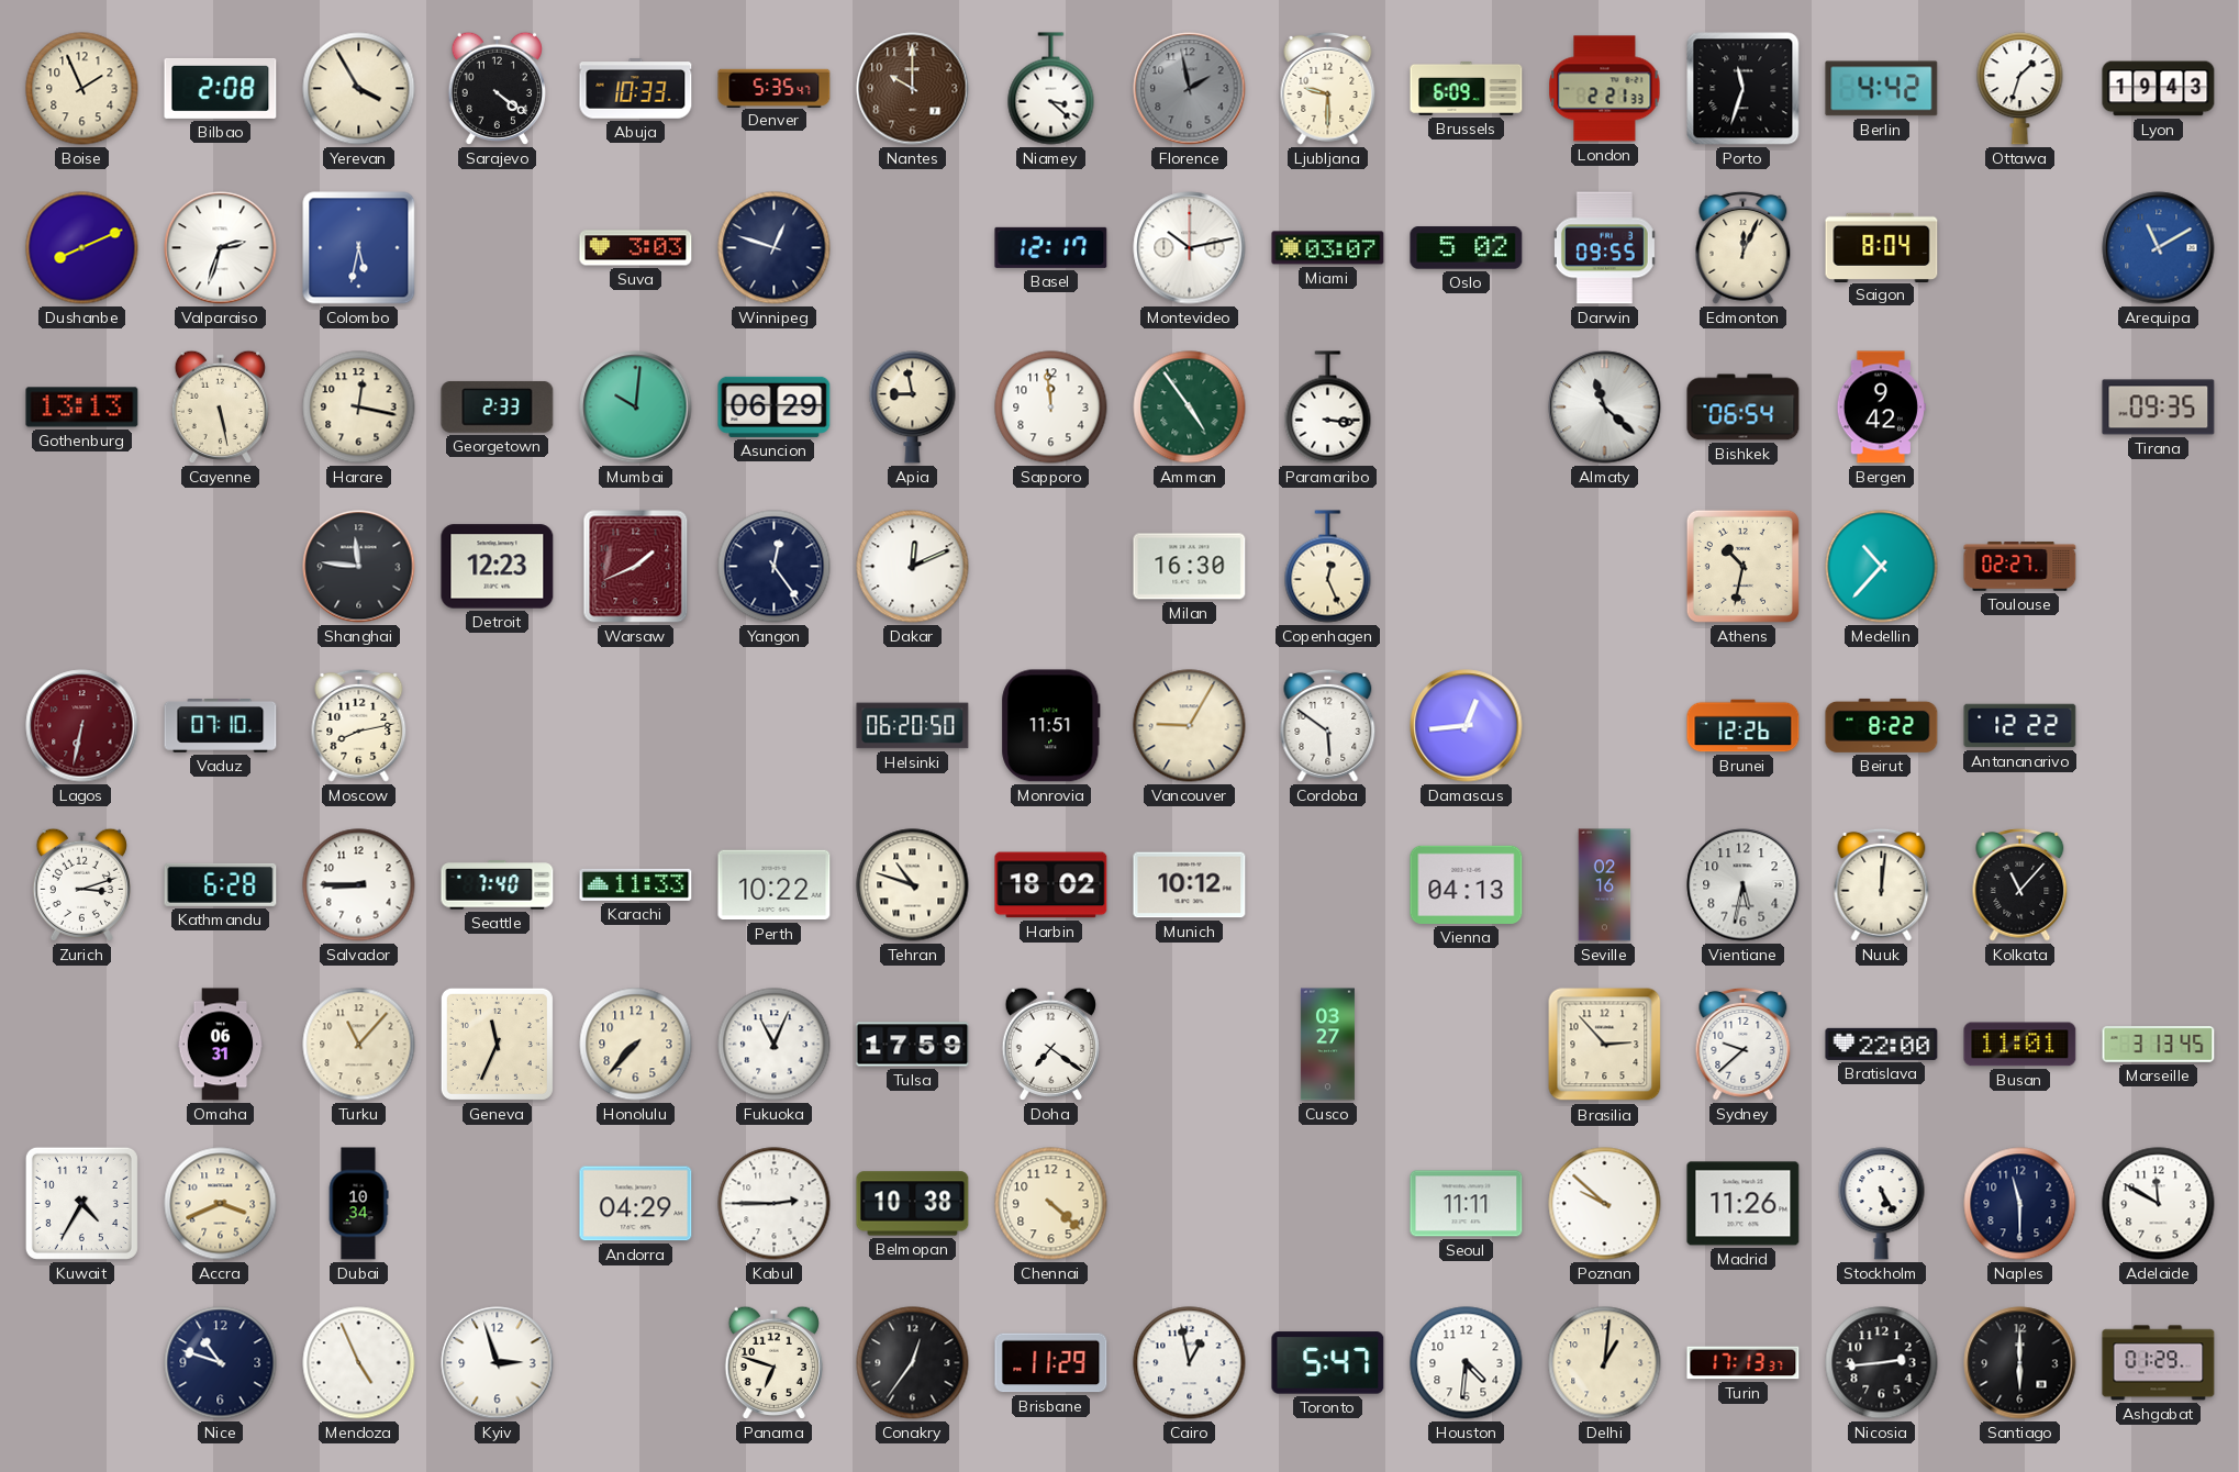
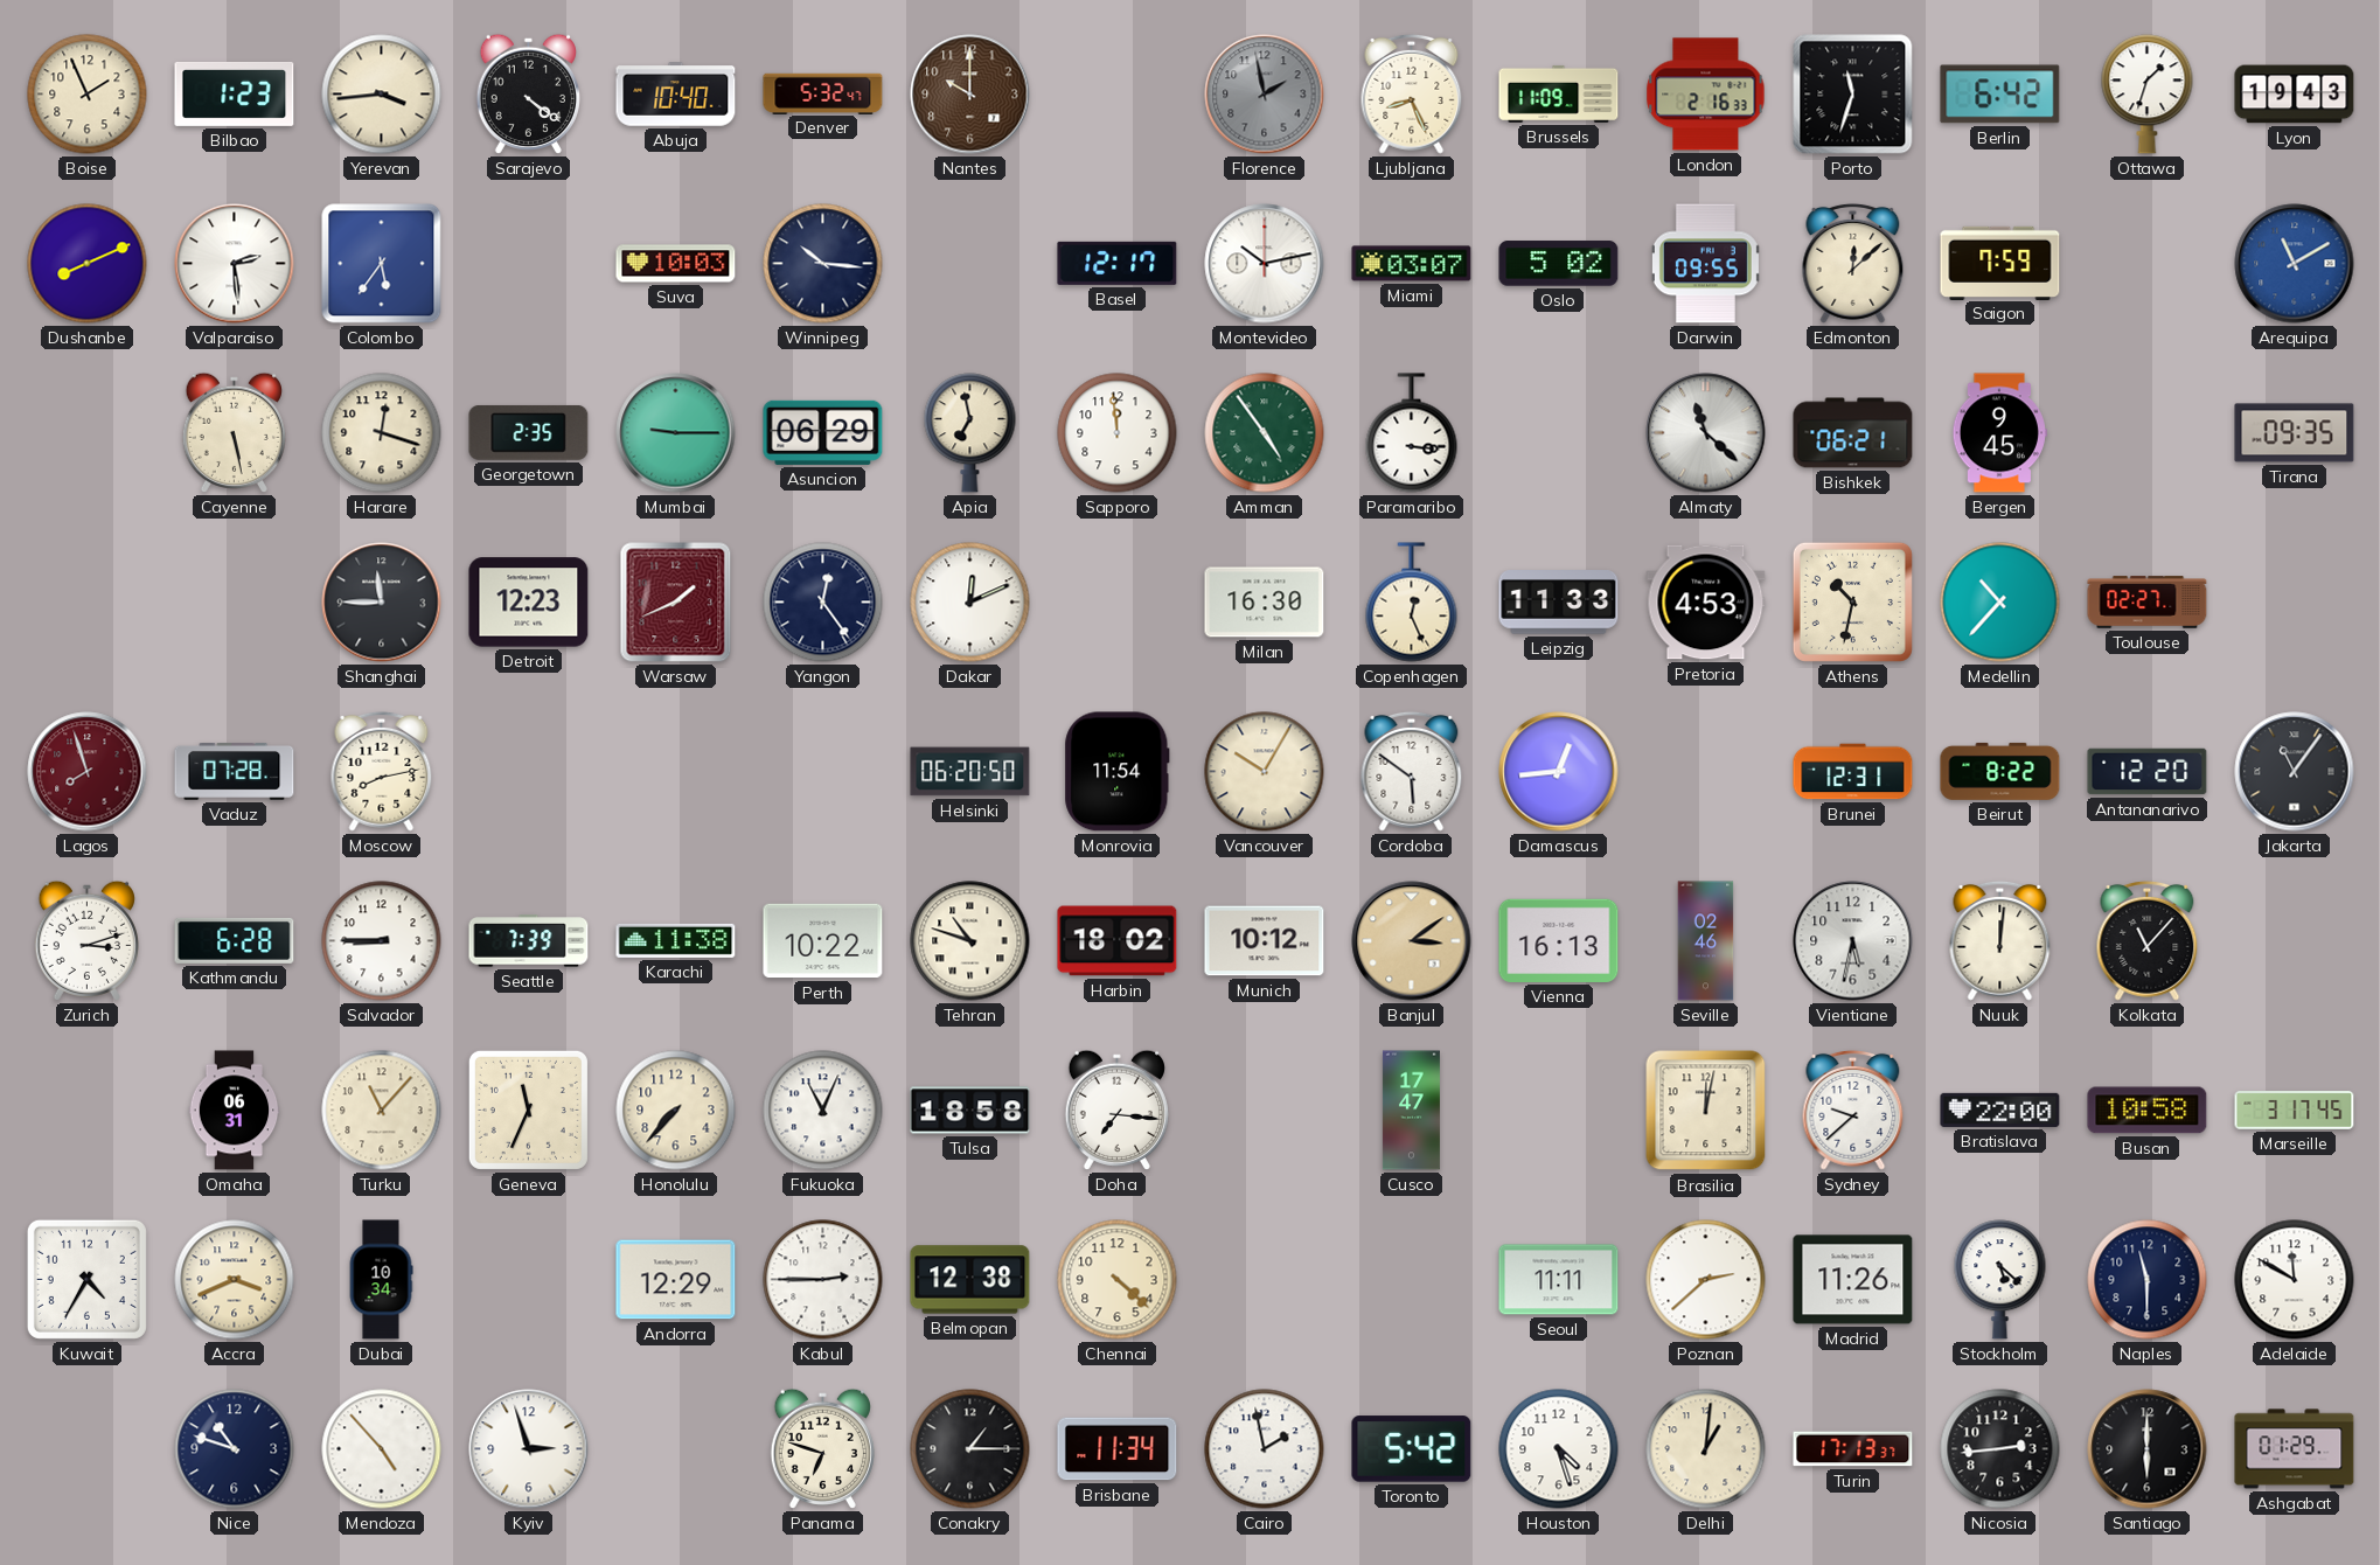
Bilbao: 2:08 -> 1:23
Yerevan: 3:55 -> 3:44
Abuja: 10:33 -> 10:40
Denver: 5:35 -> 5:32
Niamey: 3:22 -> none
Ljubljana: 9:30 -> 8:26
Brussels: 6:09 -> 11:09
London: 2:21 -> 2:16
Berlin: 4:42 -> 6:42
Valparaiso: 2:33 -> 2:29
Colombo: 5:32 -> 5:36
Suva: 3:03 -> 10:03
Winnipeg: 12:48 -> 10:16
Edmonton: 12:04 -> 12:08
Saigon: 8:04 -> 7:59
Gothenburg: 13:13 -> none
Harare: 12:17 -> 12:18
Georgetown: 2:33 -> 2:35
Mumbai: 10:01 -> 9:15
Apia: 8:58 -> 6:58
Bishkek: 06:54 -> 06:21
Bergen: 9:42 -> 9:45
Shanghai: 11:46 -> 11:45
Leipzig: none -> 11:33
Pretoria: none -> 4:53
Lagos: 6:32 -> 7:57
Vaduz: 07:10 -> 07:28
Monrovia: 11:51 -> 11:54
Vancouver: 9:05 -> 10:05
Brunei: 12:26 -> 12:31
Antananarivo: 12:22 -> 12:20
Jakarta: none -> 11:06
Seattle: 7:40 -> 7:39
Karachi: 11:33 -> 11:38
Banjul: none -> 3:09
Vienna: 04:13 -> 16:13
Seville: 02:16 -> 02:46
Tulsa: 17:59 -> 18:58
Doha: 7:21 -> 7:16
Cusco: 03:27 -> 17:47
Brasilia: 2:53 -> 12:02
Busan: 11:01 -> 10:58
Marseille: 3:13 -> 3:17
Andorra: 04:29 -> 12:29
Belmopan: 10:38 -> 12:38
Poznan: 9:52 -> 2:38
Stockholm: 5:25 -> 5:22
Mendoza: 4:56 -> 4:53
Conakry: 12:36 -> 1:15
Brisbane: 11:29 -> 11:34
Cairo: 12:58 -> 1:58
Toronto: 5:47 -> 5:42
Houston: 4:31 -> 4:27
